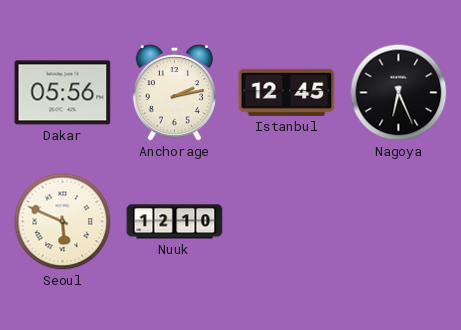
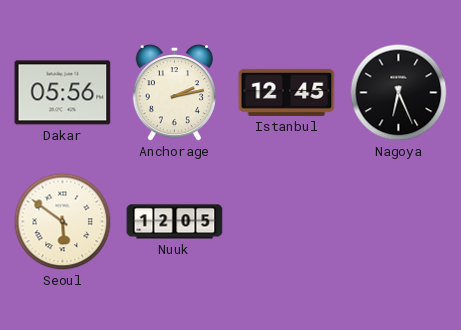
Seoul: 5:49 -> 5:51
Nuuk: 12:10 -> 12:05
